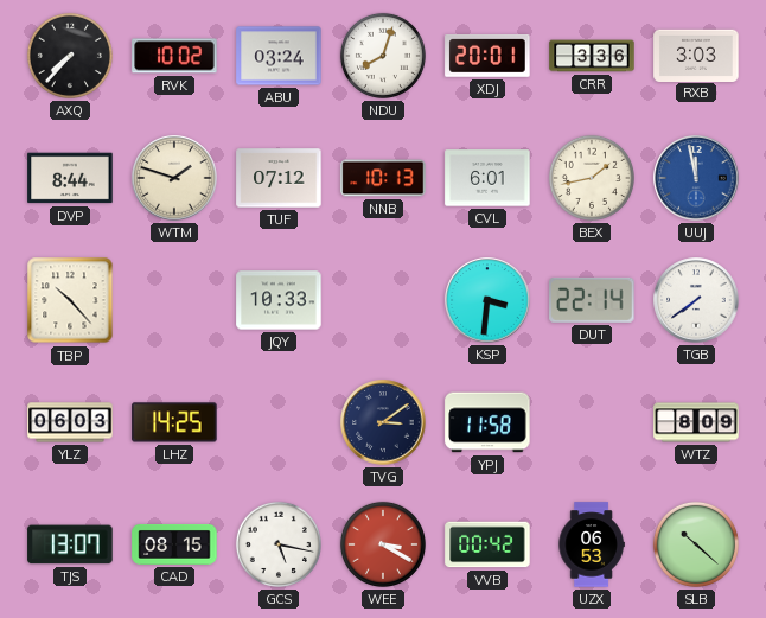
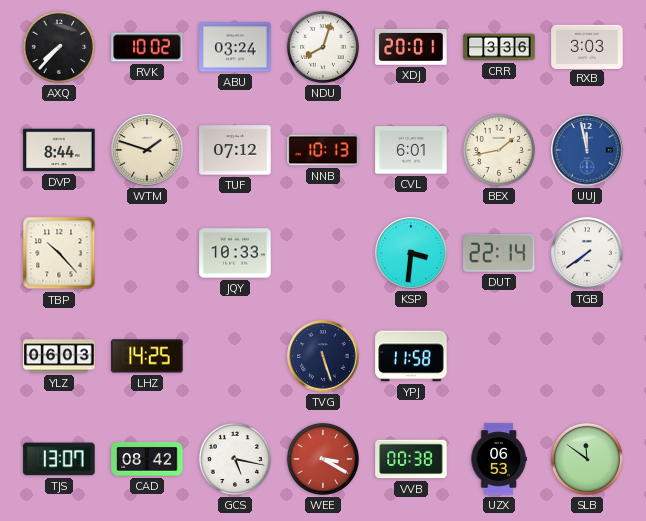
TVG: 3:09 -> 5:27
WTZ: 8:09 -> none
CAD: 08:15 -> 08:42
VVB: 00:42 -> 00:38
SLB: 10:22 -> 11:51
